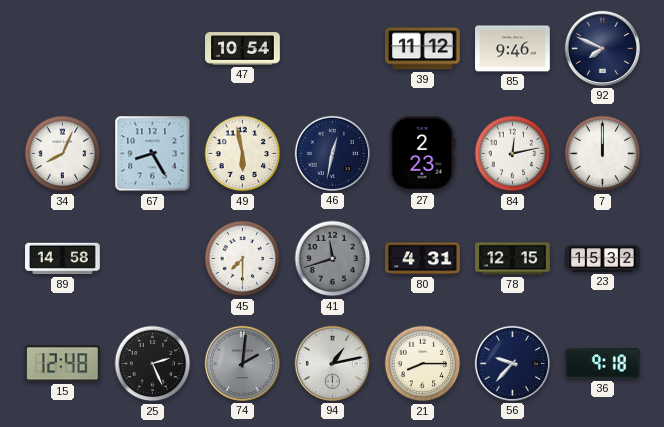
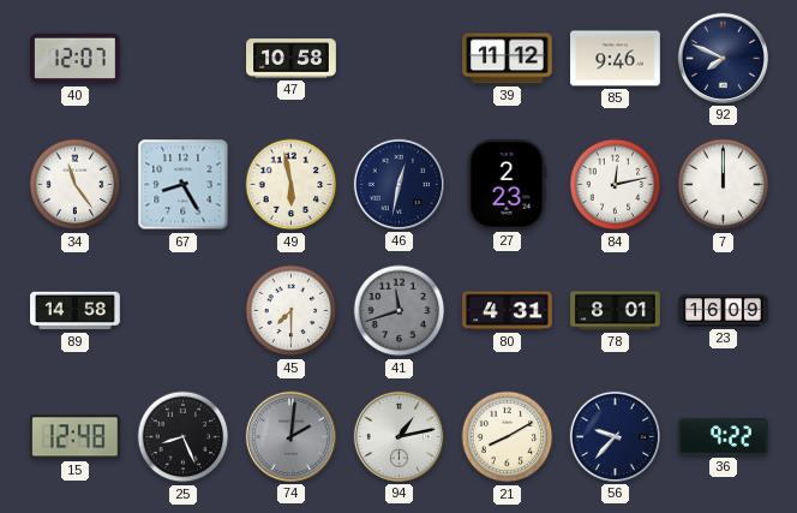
40: none -> 12:07
47: 10:54 -> 10:58
34: 8:04 -> 11:24
78: 12:15 -> 8:01
23: 15:32 -> 16:09
25: 2:26 -> 8:26
21: 8:15 -> 8:10
36: 9:18 -> 9:22
